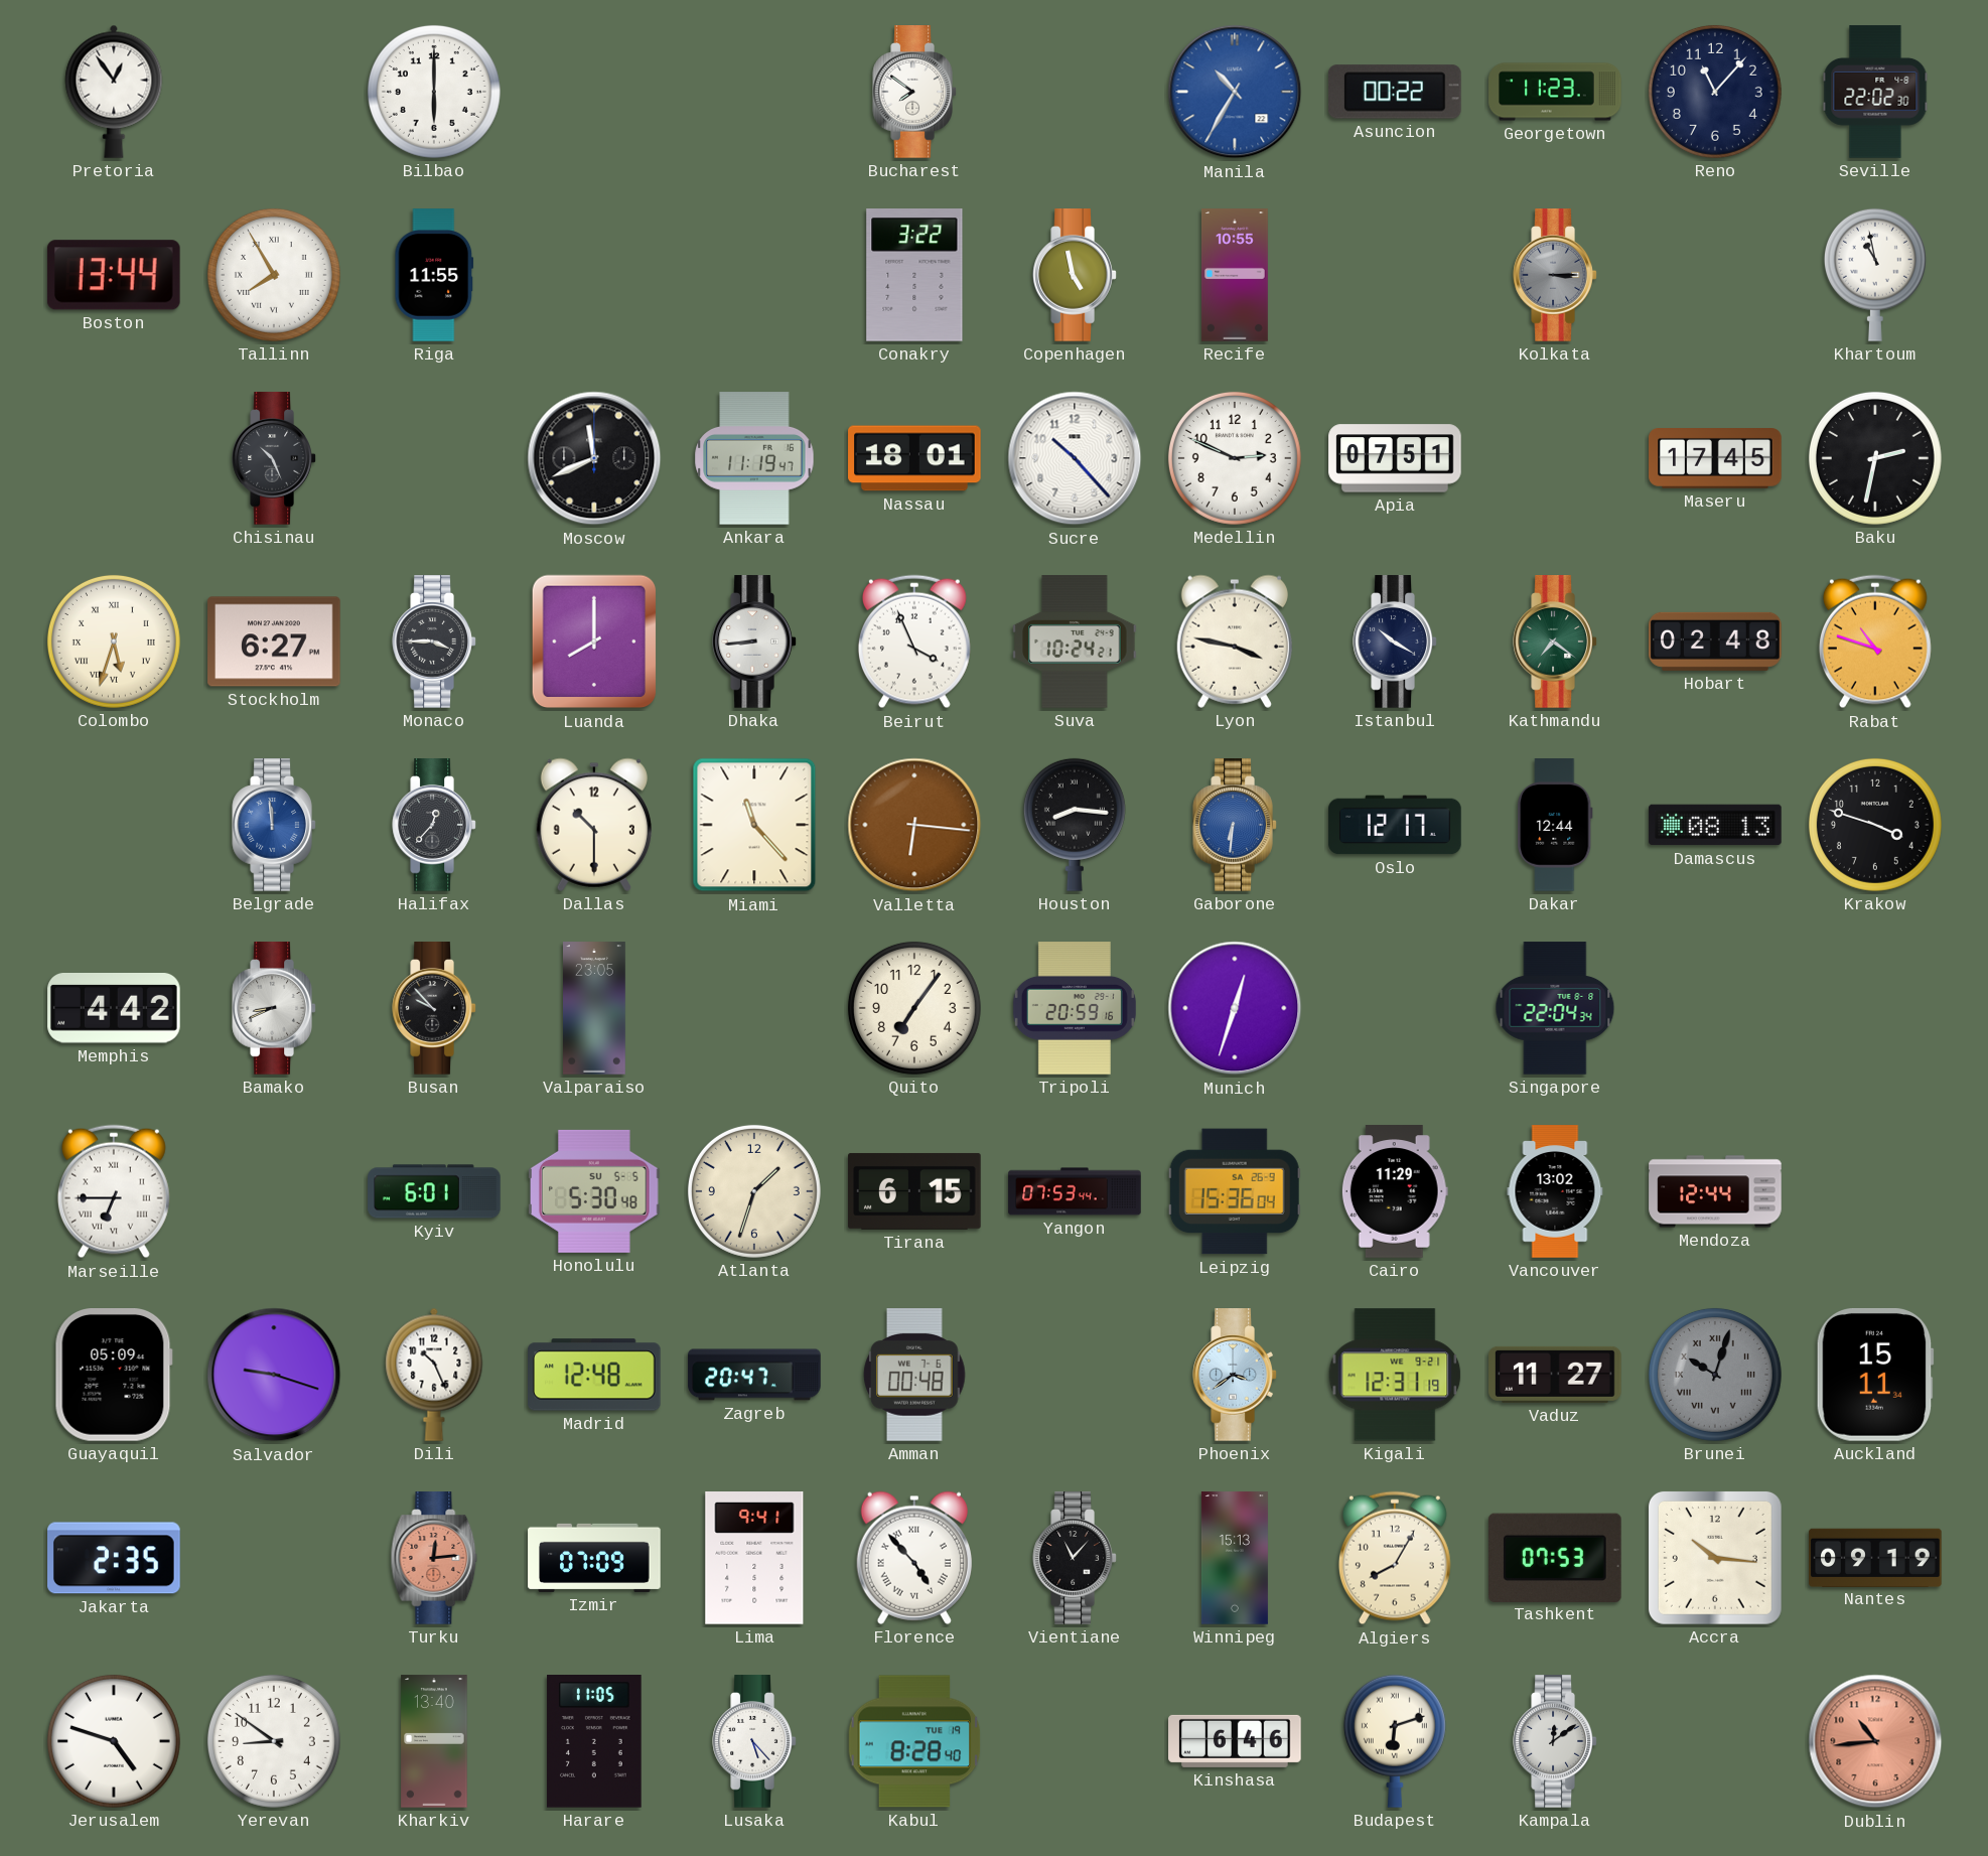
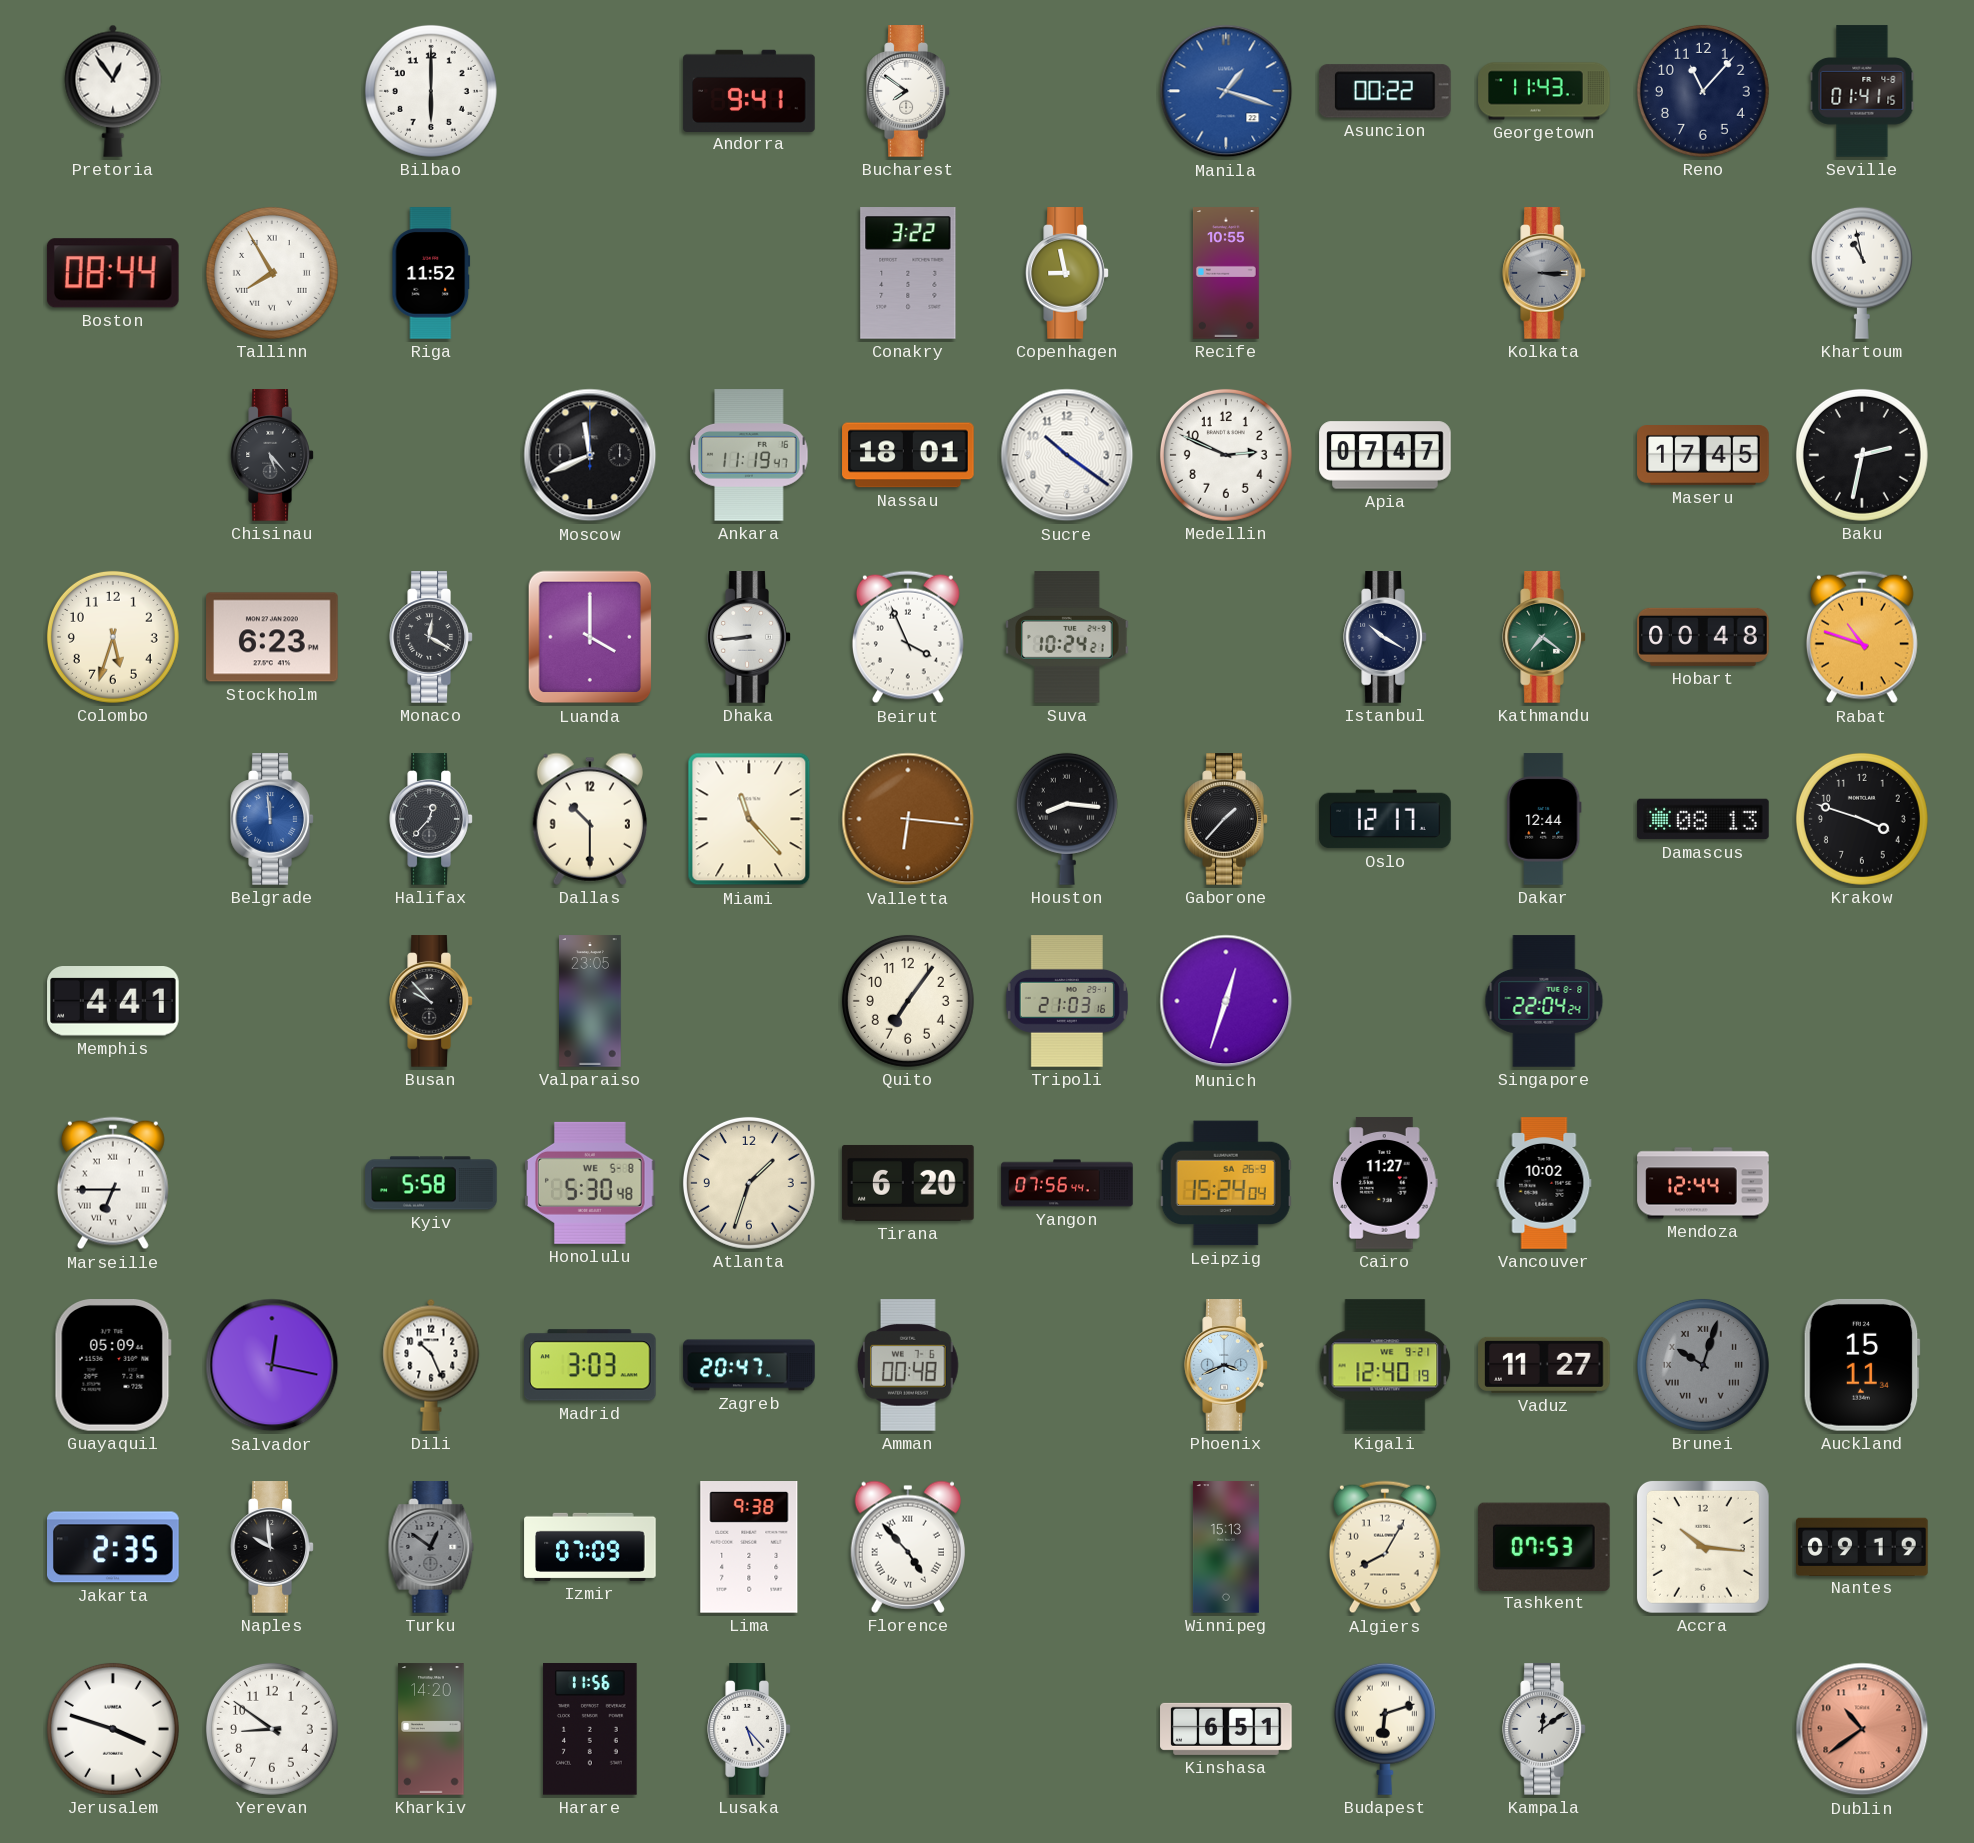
Andorra: none -> 9:41
Manila: 10:35 -> 1:18
Georgetown: 11:23 -> 11:43
Seville: 22:02 -> 01:41
Boston: 13:44 -> 08:44
Riga: 11:55 -> 11:52
Copenhagen: 4:58 -> 8:58
Chisinau: 10:26 -> 5:23
Sucre: 10:23 -> 10:21
Apia: 07:51 -> 07:47
Colombo numerals: Roman -> Arabic
Stockholm: 6:27 -> 6:23
Monaco: 3:45 -> 12:20
Luanda: 8:00 -> 4:00
Lyon: 3:47 -> none
Hobart: 02:48 -> 00:48
Gaborone: 6:31 -> 1:37
Gaborone dial: blue -> black
Memphis: 4:42 -> 4:41
Bamako: 8:41 -> none
Tripoli: 20:59 -> 21:03
Singapore: 22:04:34 -> 22:04:24
Kyiv: 6:01 -> 5:58
Honolulu date: SU 5-5 -> WE 5-8
Tirana: 6:15 -> 6:20
Yangon: 07:53 -> 07:56
Leipzig: 15:36 -> 15:24
Cairo: 11:29 -> 11:27
Vancouver: 13:02 -> 10:02
Salvador: 9:18 -> 12:17
Madrid: 12:48 -> 3:03
Phoenix: 3:39 -> 3:41
Kigali: 12:31 -> 12:40
Naples: none -> 9:59
Turku: 12:14 -> 12:51
Turku dial: salmon -> grey
Lima: 9:41 -> 9:38
Vientiane: 11:07 -> none
Jerusalem: 4:48 -> 3:48
Kharkiv: 13:40 -> 14:20
Harare: 11:05 -> 11:56
Kabul: 8:28 -> none
Kinshasa: 6:46 -> 6:51
Dublin: 10:44 -> 10:39
